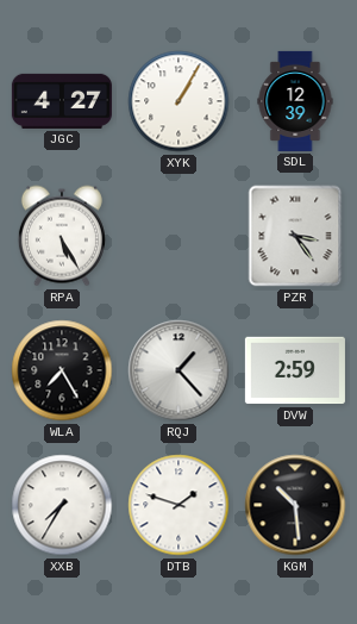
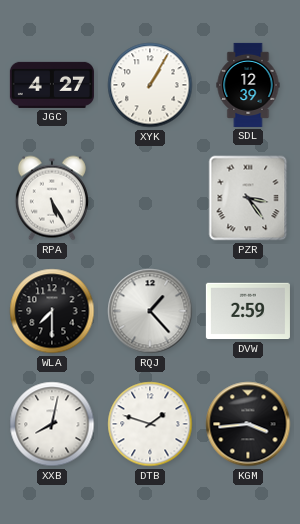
WLA: 7:25 -> 7:30
XXB: 7:35 -> 8:02
KGM: 10:29 -> 3:44
